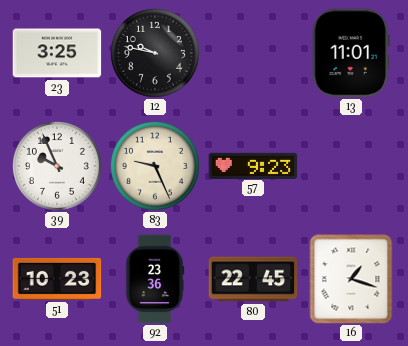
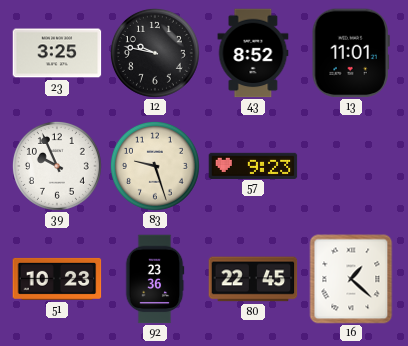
43: none -> 8:52
83: 9:26 -> 9:27
16: 1:18 -> 1:22
